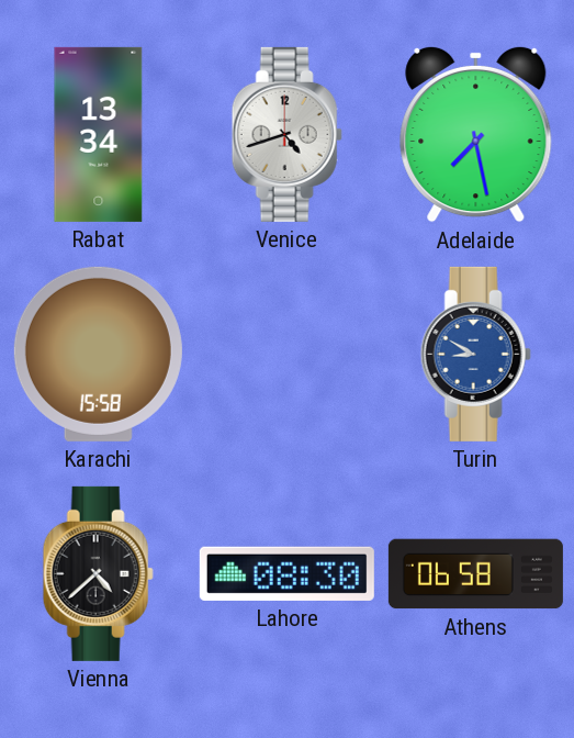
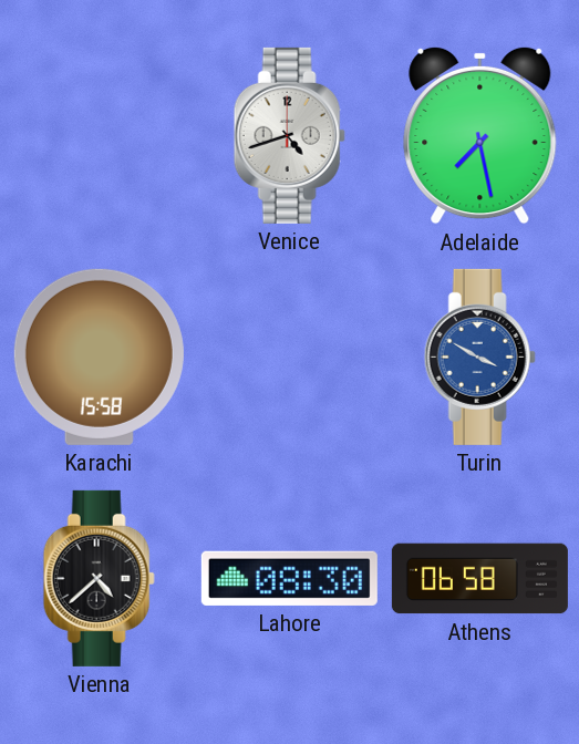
Rabat: 13:34 -> none
Turin: 8:50 -> 3:50
